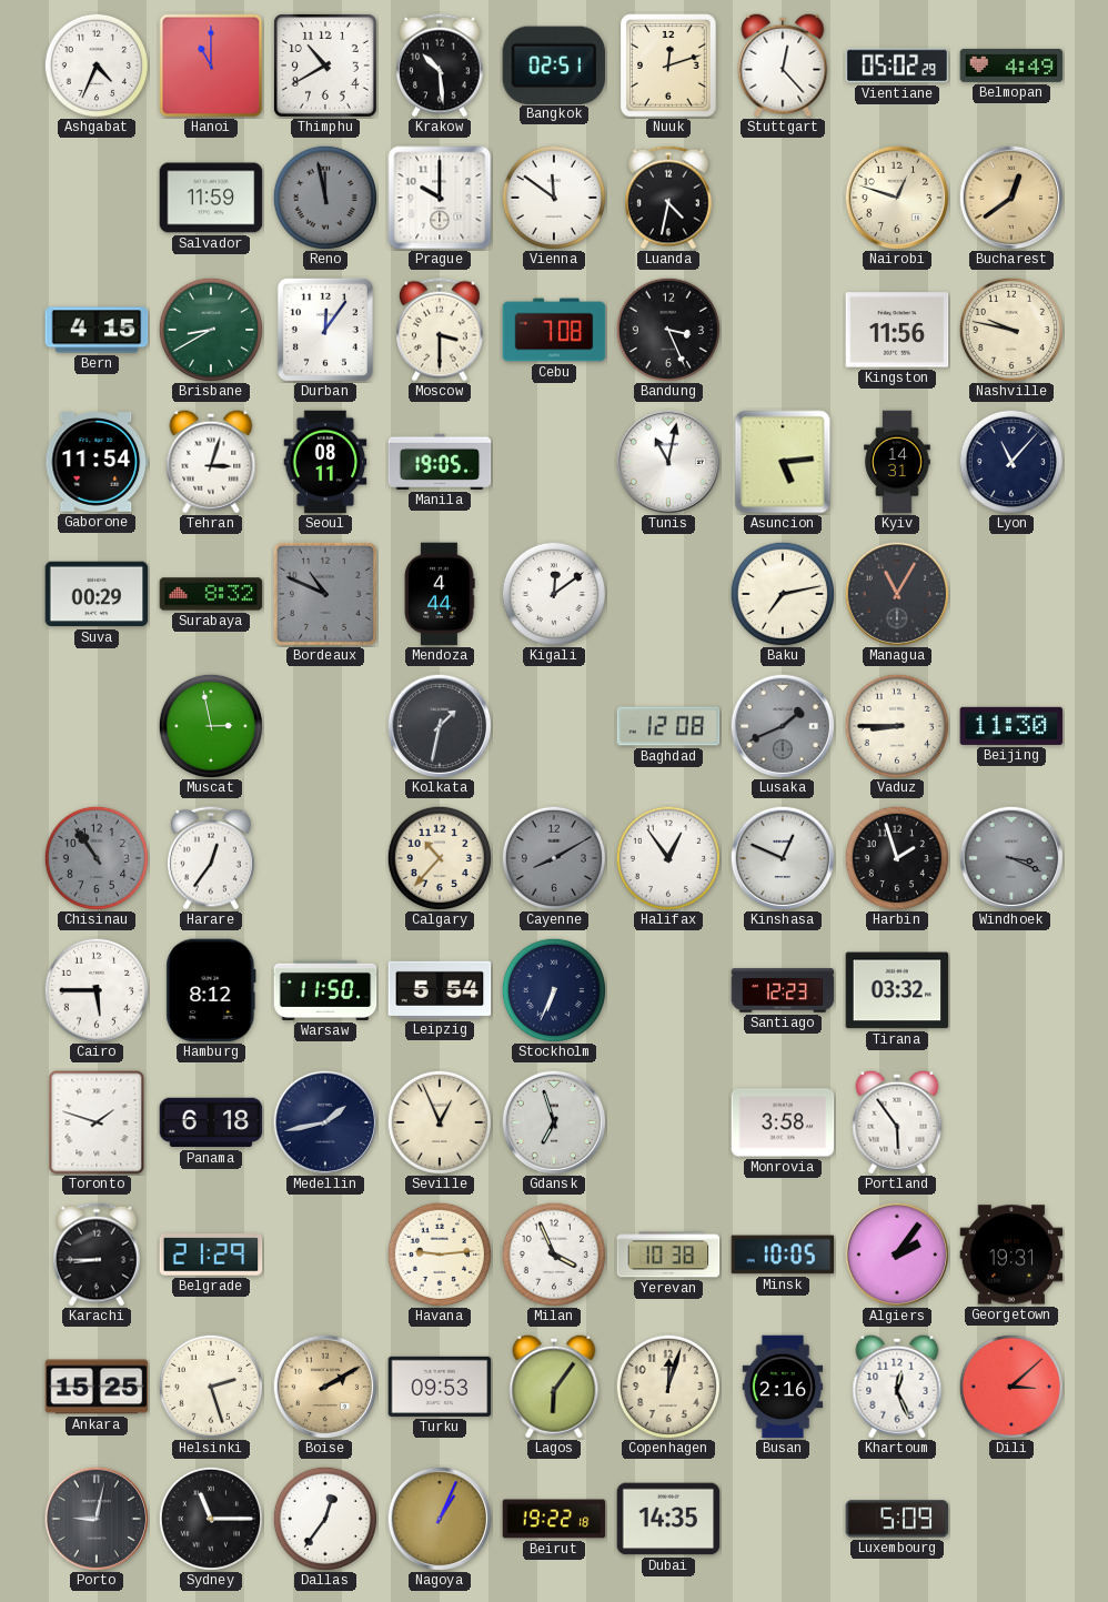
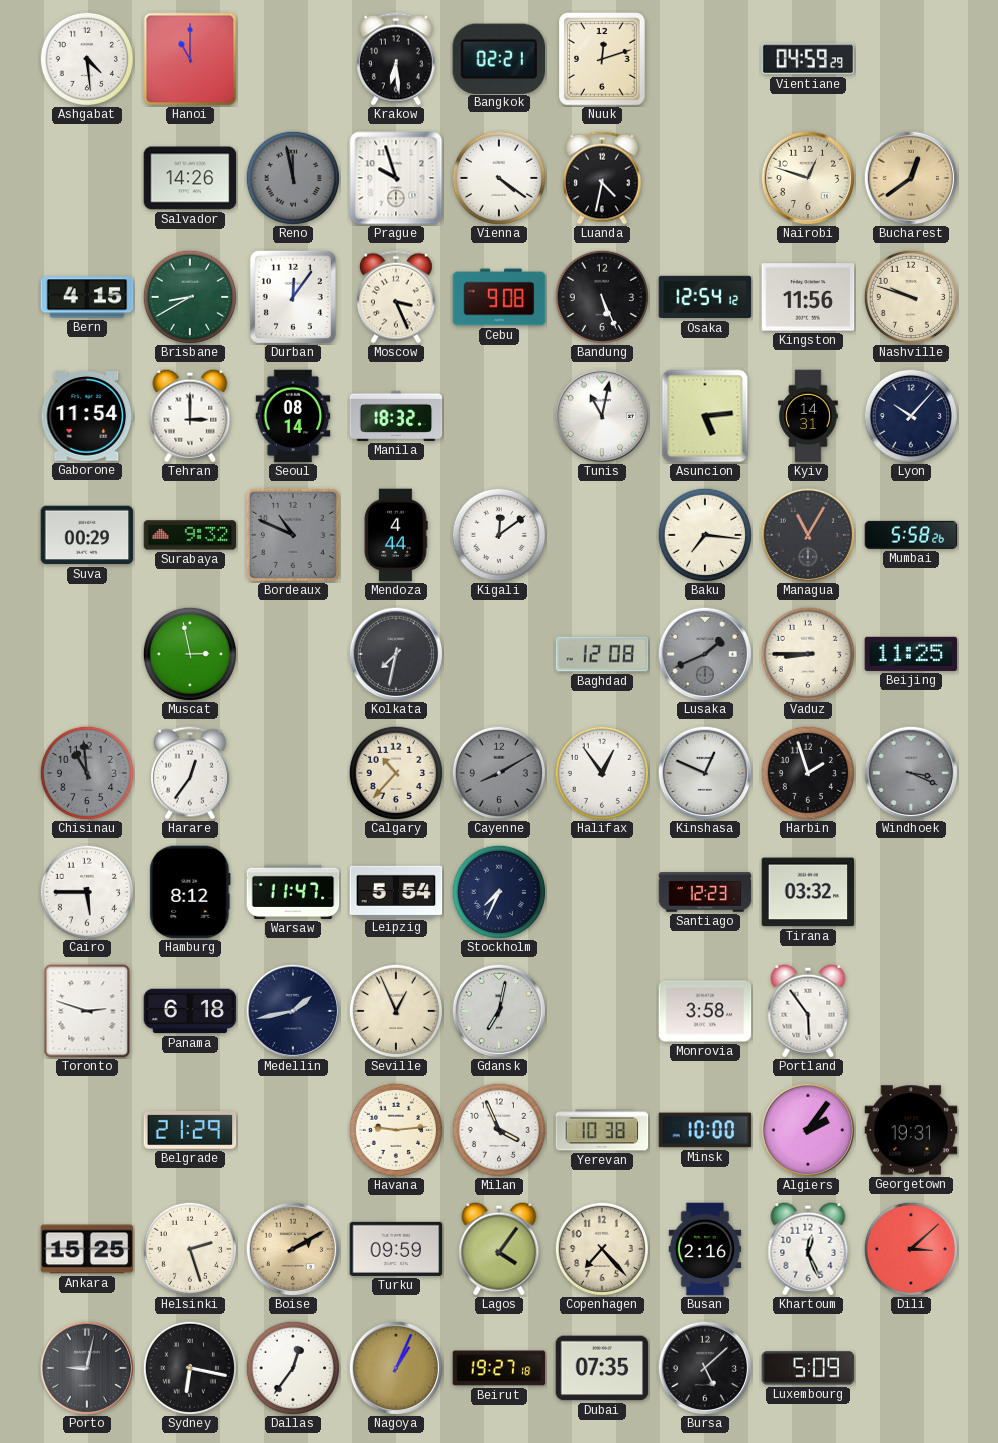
Ashgabat: 4:34 -> 4:29
Thimphu: 10:40 -> none
Krakow: 10:29 -> 6:29
Bangkok: 02:51 -> 02:21
Stuttgart: 12:23 -> none
Vientiane: 05:02 -> 04:59
Belmopan: 4:49 -> none
Salvador: 11:59 -> 14:26
Prague: 10:00 -> 9:57
Vienna: 11:51 -> 4:21
Moscow: 3:30 -> 3:26
Cebu: 7:08 -> 9:08
Bandung: 3:26 -> 5:26
Osaka: none -> 12:54
Nashville: 9:47 -> 9:48
Tehran: 3:03 -> 3:00
Seoul: 08:11 -> 08:14
Manila: 19:05 -> 18:32
Lyon: 11:07 -> 10:07
Surabaya: 8:32 -> 9:32
Baku: 7:13 -> 7:16
Mumbai: none -> 5:58
Kolkata: 1:32 -> 7:32
Beijing: 11:30 -> 11:25
Chisinau: 10:54 -> 10:59
Warsaw: 11:50 -> 11:47
Stockholm: 6:34 -> 7:34
Toronto: 1:48 -> 2:48
Gdansk: 6:57 -> 7:02
Karachi: 8:45 -> none
Minsk: 10:05 -> 10:00
Turku: 09:53 -> 09:59
Lagos: 6:06 -> 4:06
Copenhagen: 12:03 -> 7:23
Sydney: 11:15 -> 6:17
Beirut: 19:22 -> 19:27
Dubai: 14:35 -> 07:35
Bursa: none -> 5:08
